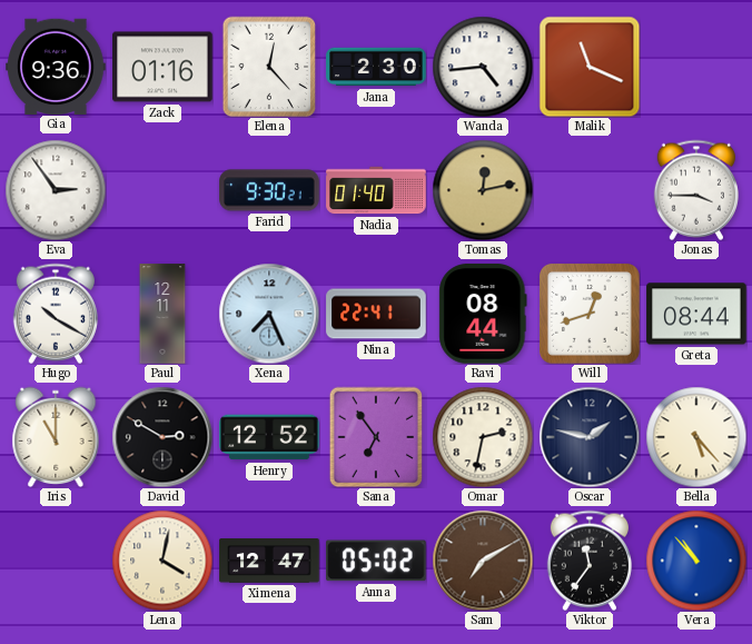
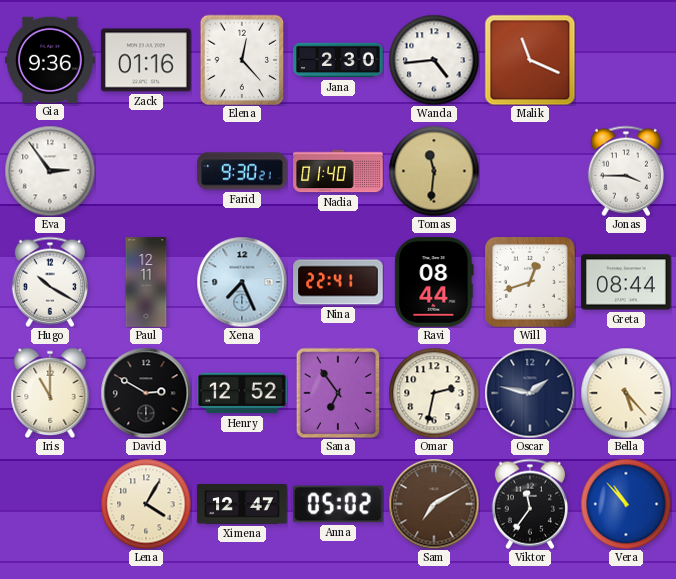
Tomas: 12:13 -> 11:31
Lena: 4:02 -> 4:05
